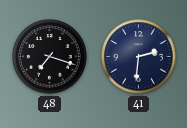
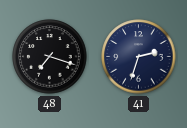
41: 2:31 -> 2:33
